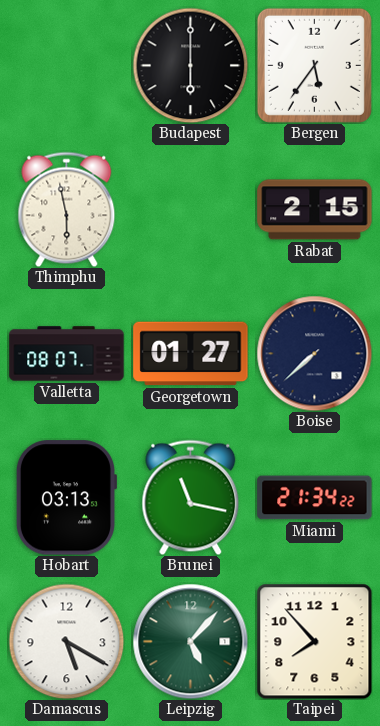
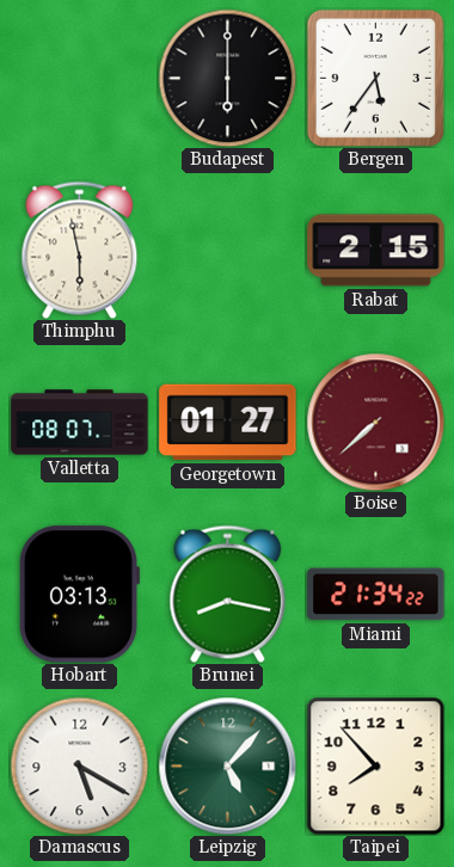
Boise dial: navy -> burgundy
Brunei: 11:17 -> 8:17
